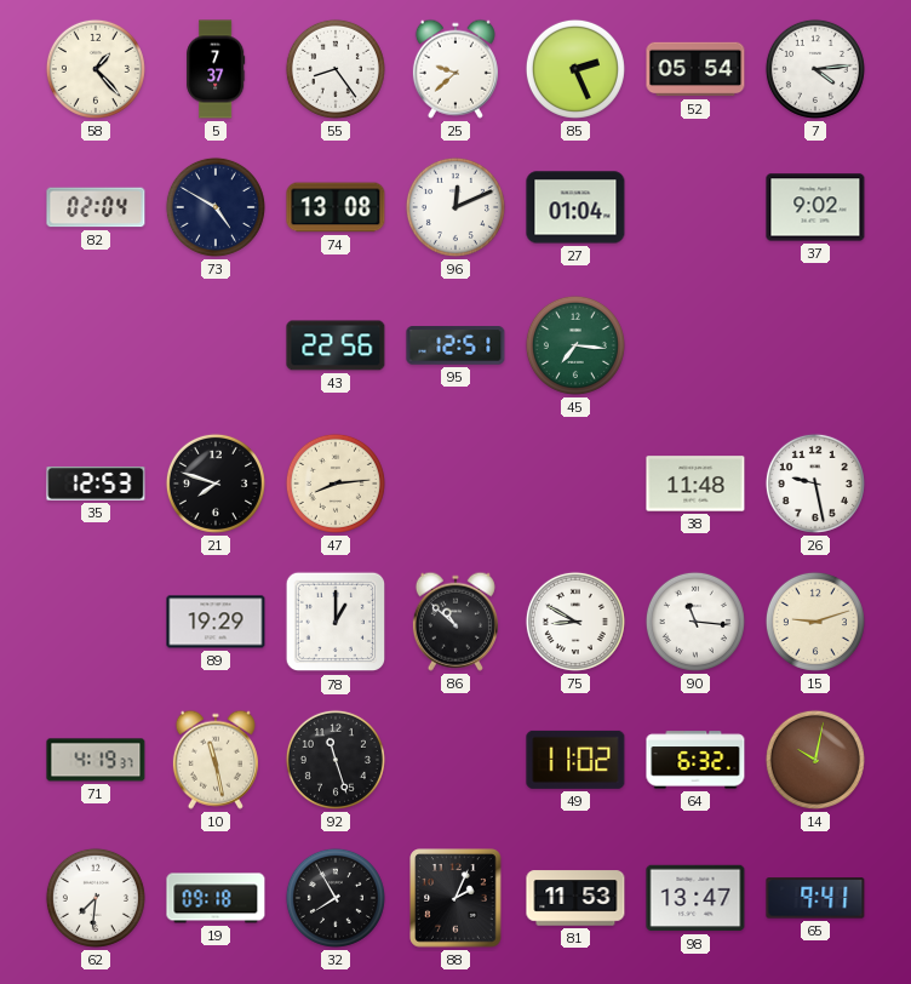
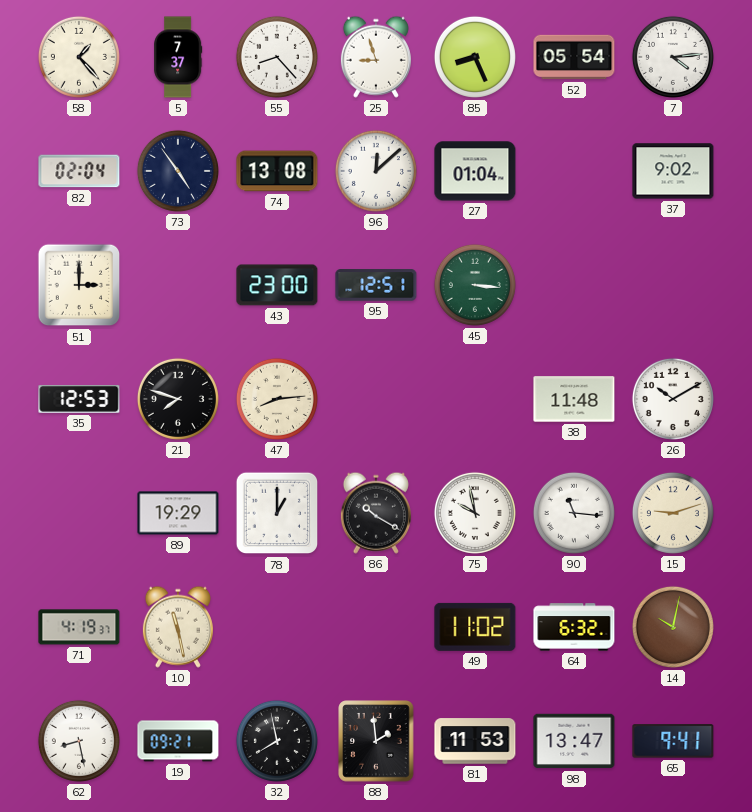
55: 8:24 -> 8:23
25: 9:38 -> 8:57
85: 2:26 -> 8:26
73: 4:50 -> 4:54
96: 12:11 -> 12:08
51: none -> 3:00
43: 22:56 -> 23:00
45: 7:16 -> 3:16
26: 9:28 -> 10:10
86: 10:52 -> 10:20
75: 8:50 -> 9:58
92: 11:27 -> none
62: 7:31 -> 8:28
19: 09:18 -> 09:21
32: 7:55 -> 7:58
88: 2:04 -> 1:59
